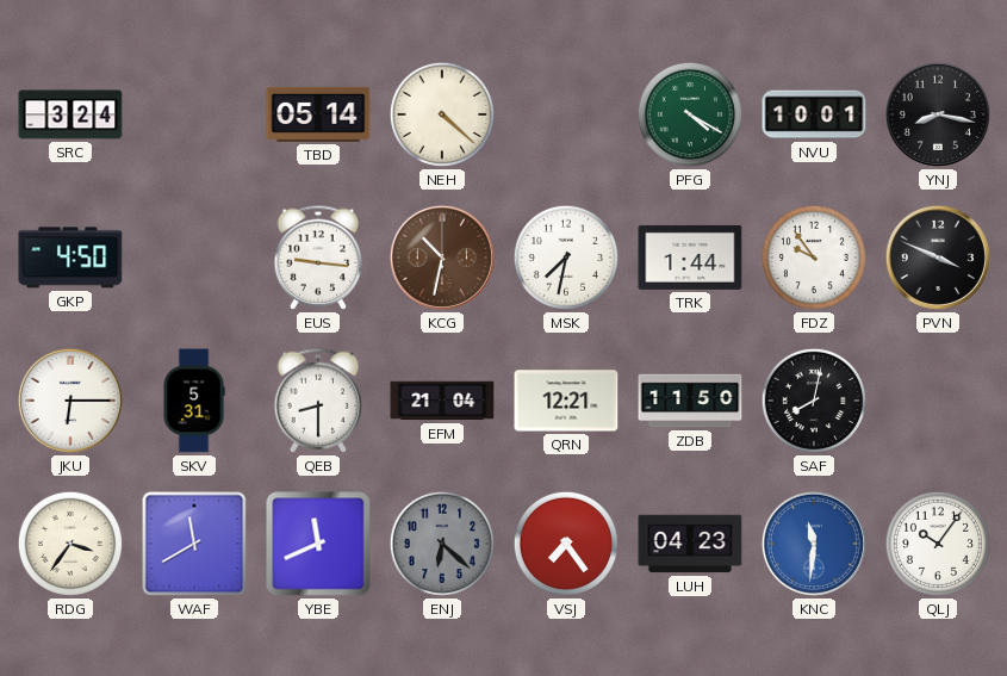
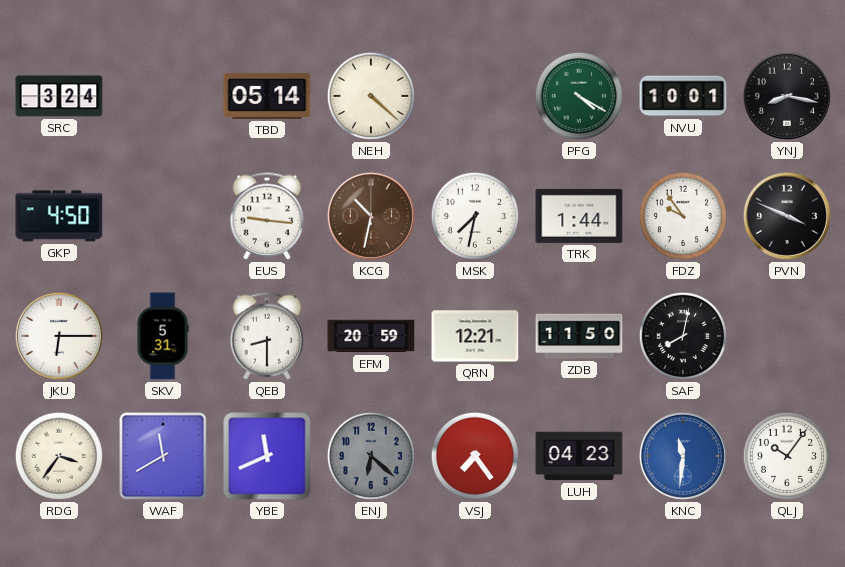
EFM: 21:04 -> 20:59
